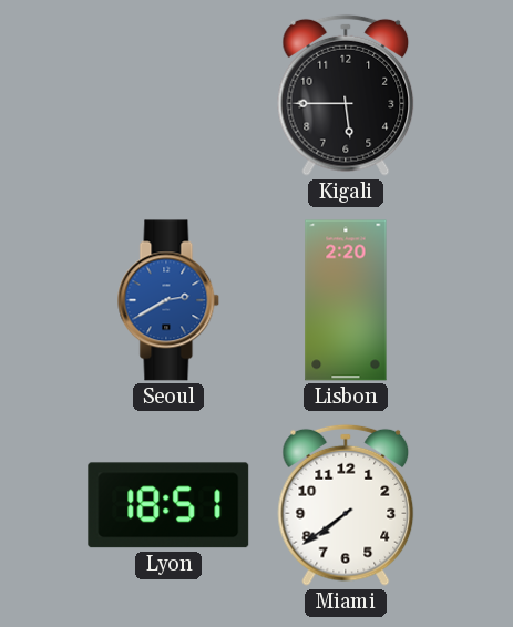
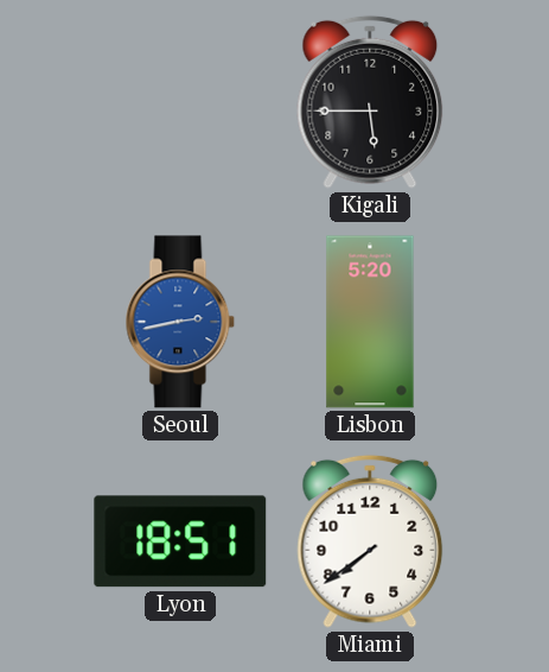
Seoul: 2:40 -> 2:43
Lisbon: 2:20 -> 5:20
